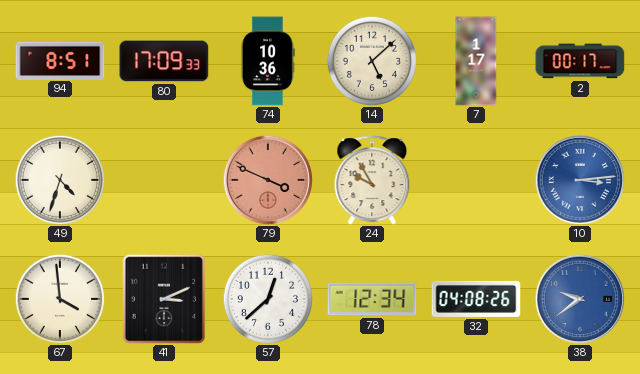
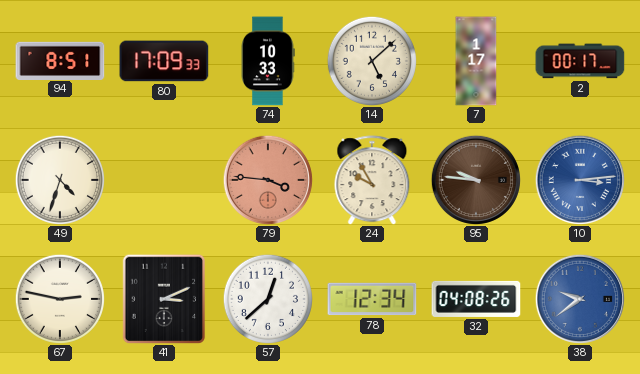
74: 10:36 -> 10:33
79: 3:49 -> 3:46
95: none -> 9:46
67: 3:59 -> 2:47
